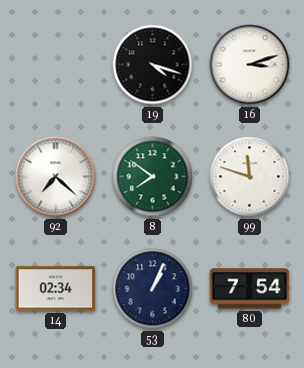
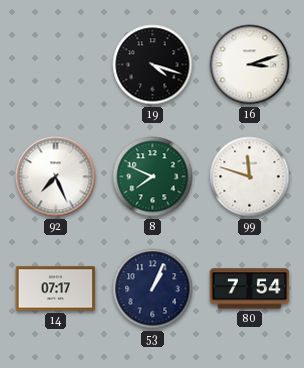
92: 7:22 -> 7:26
8: 7:51 -> 7:49
14: 02:34 -> 07:17
